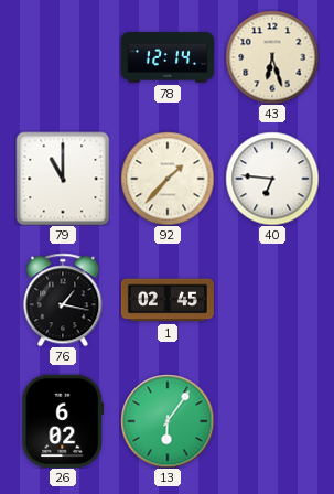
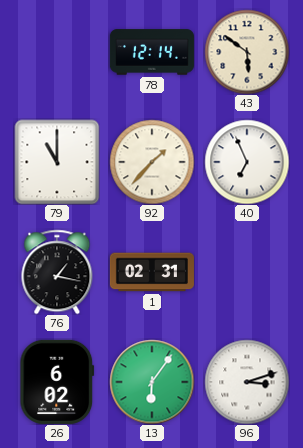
43: 6:27 -> 5:51
40: 6:46 -> 6:56
1: 02:45 -> 02:31
96: none -> 3:12
